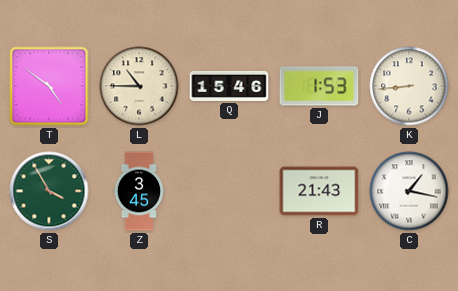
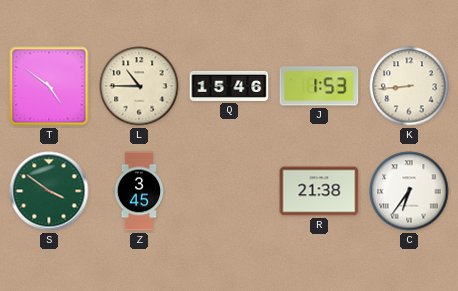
S: 3:55 -> 3:51
R: 21:43 -> 21:38
C: 1:17 -> 6:36
